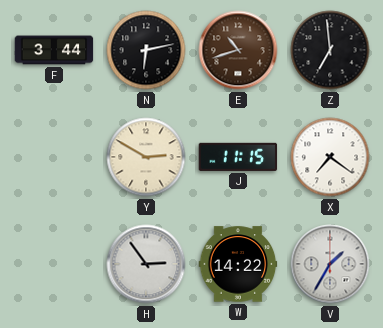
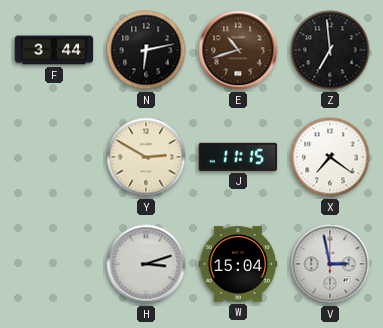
H: 2:54 -> 3:12
W: 14:22 -> 15:04
V: 1:35 -> 2:58
